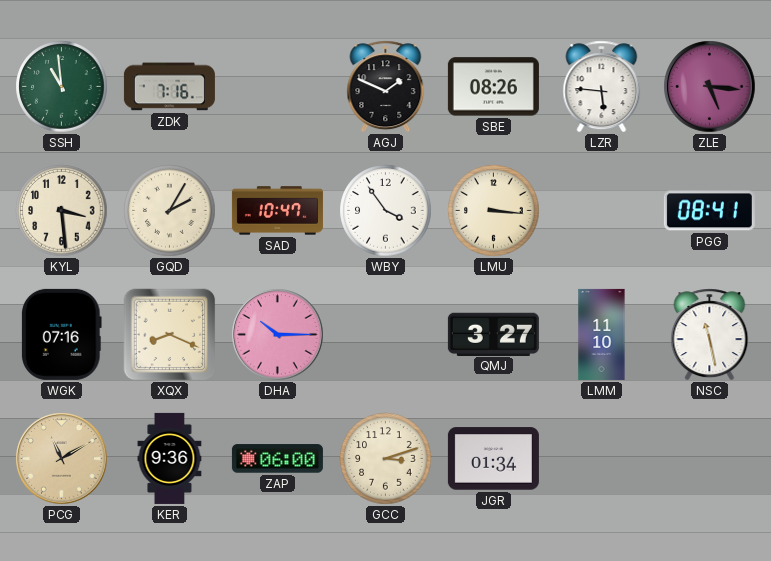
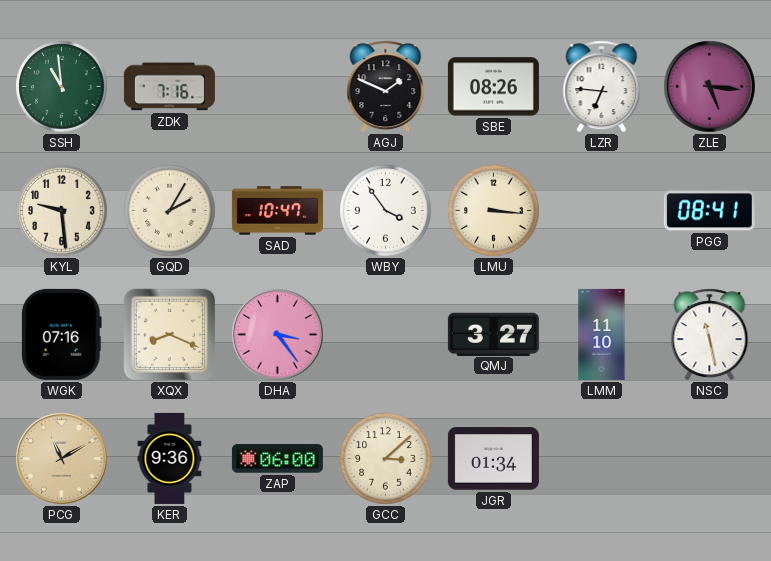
LZR: 5:46 -> 6:46
KYL: 3:29 -> 9:29
DHA: 10:15 -> 3:24
GCC: 3:12 -> 3:08
